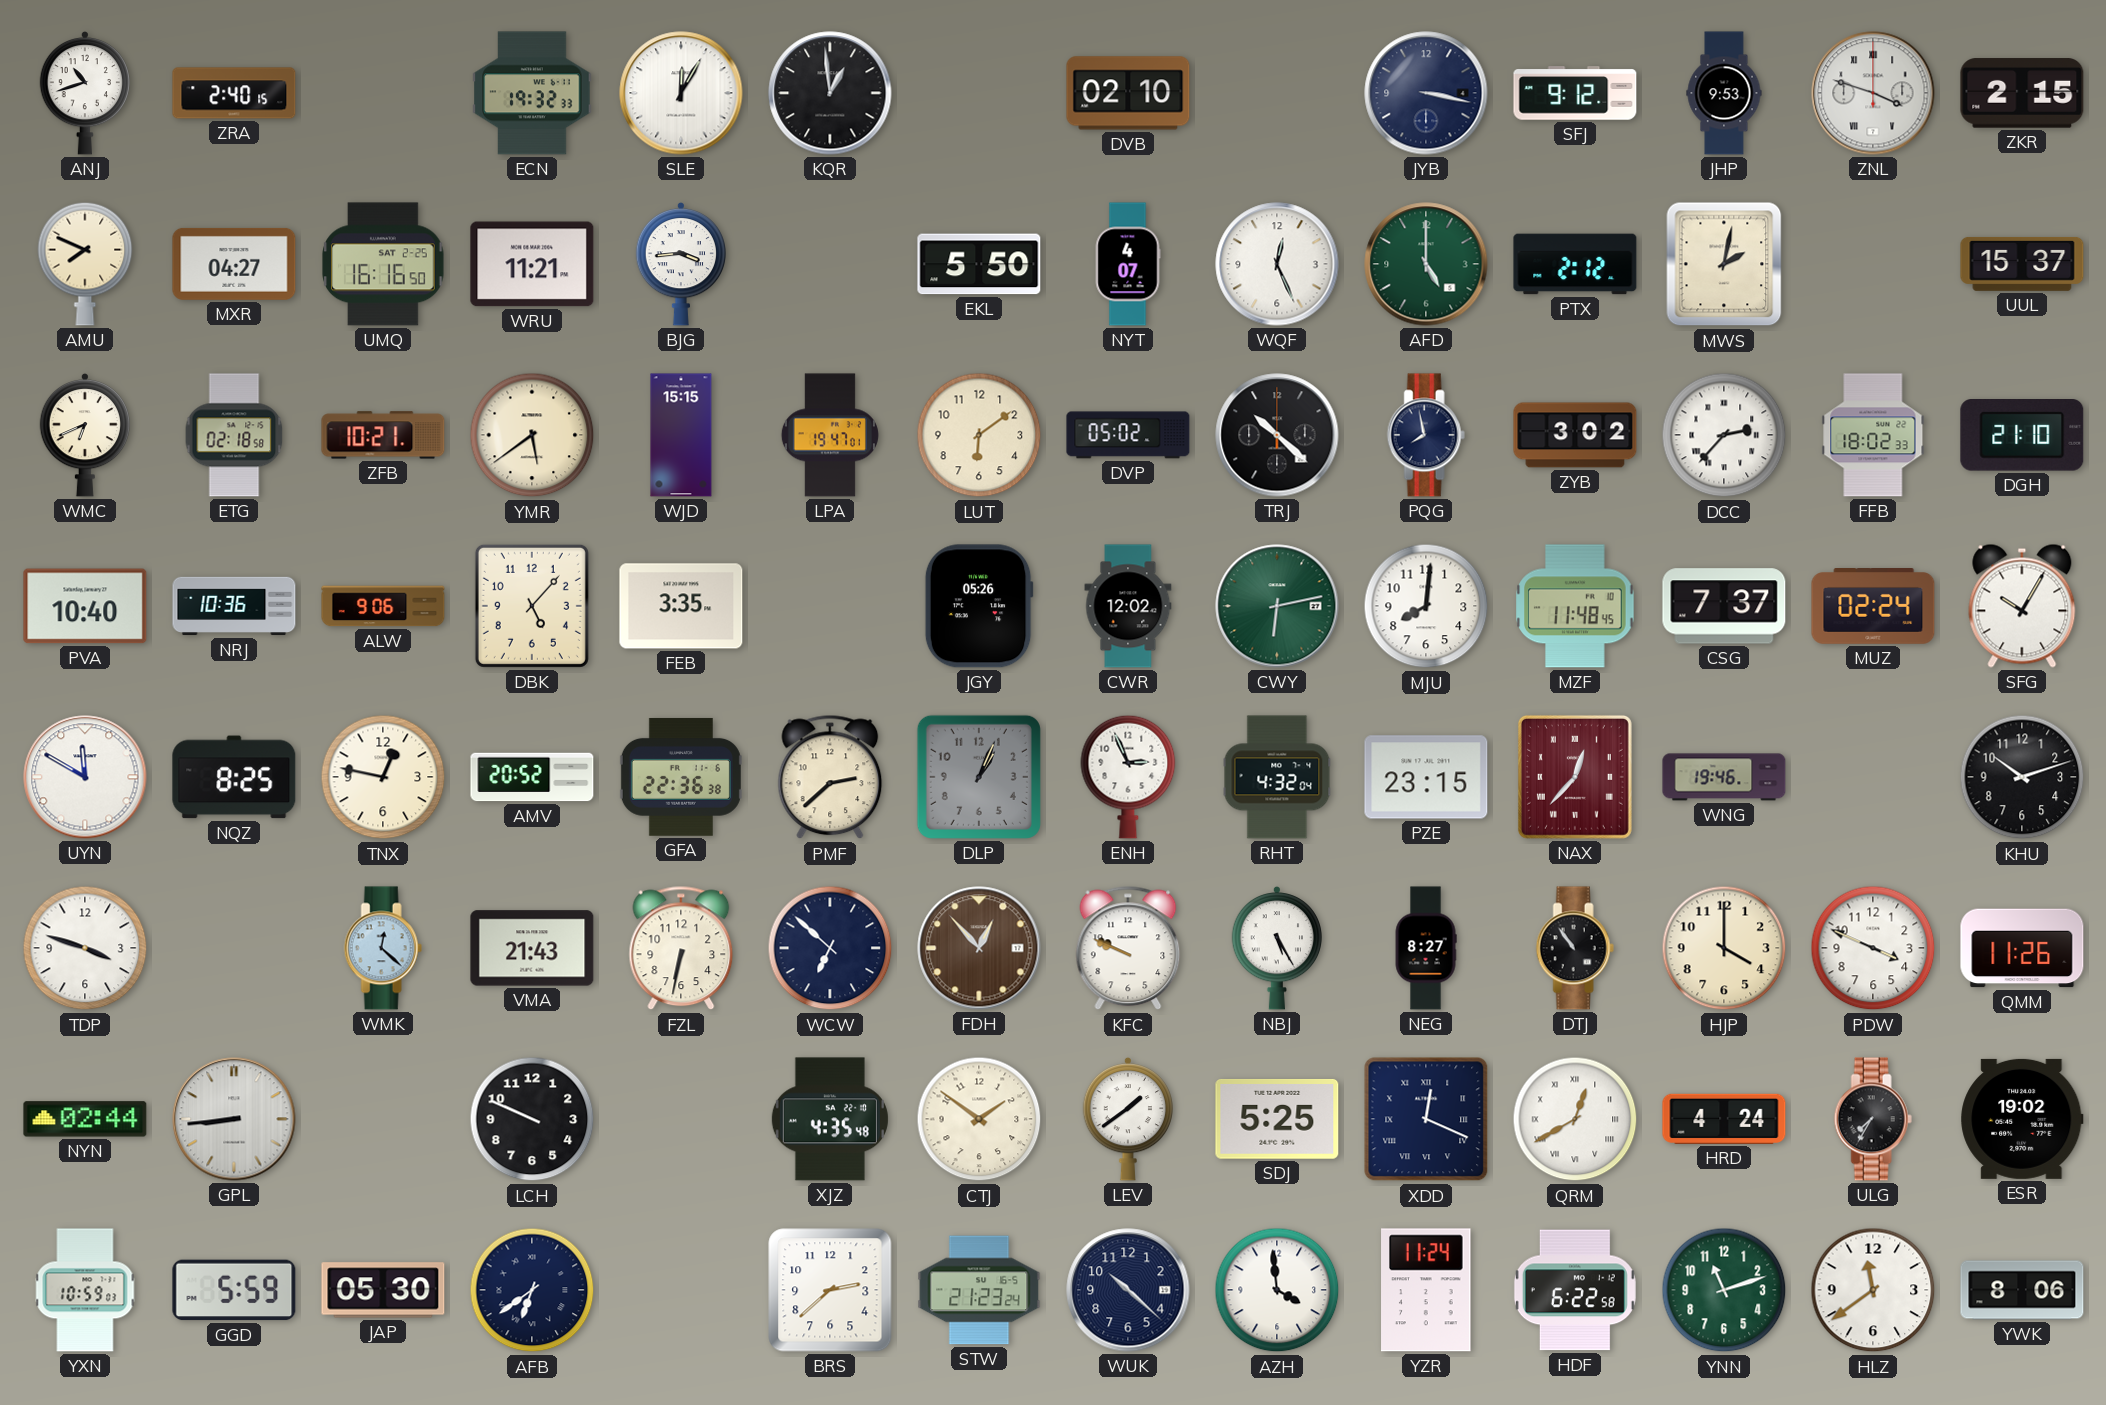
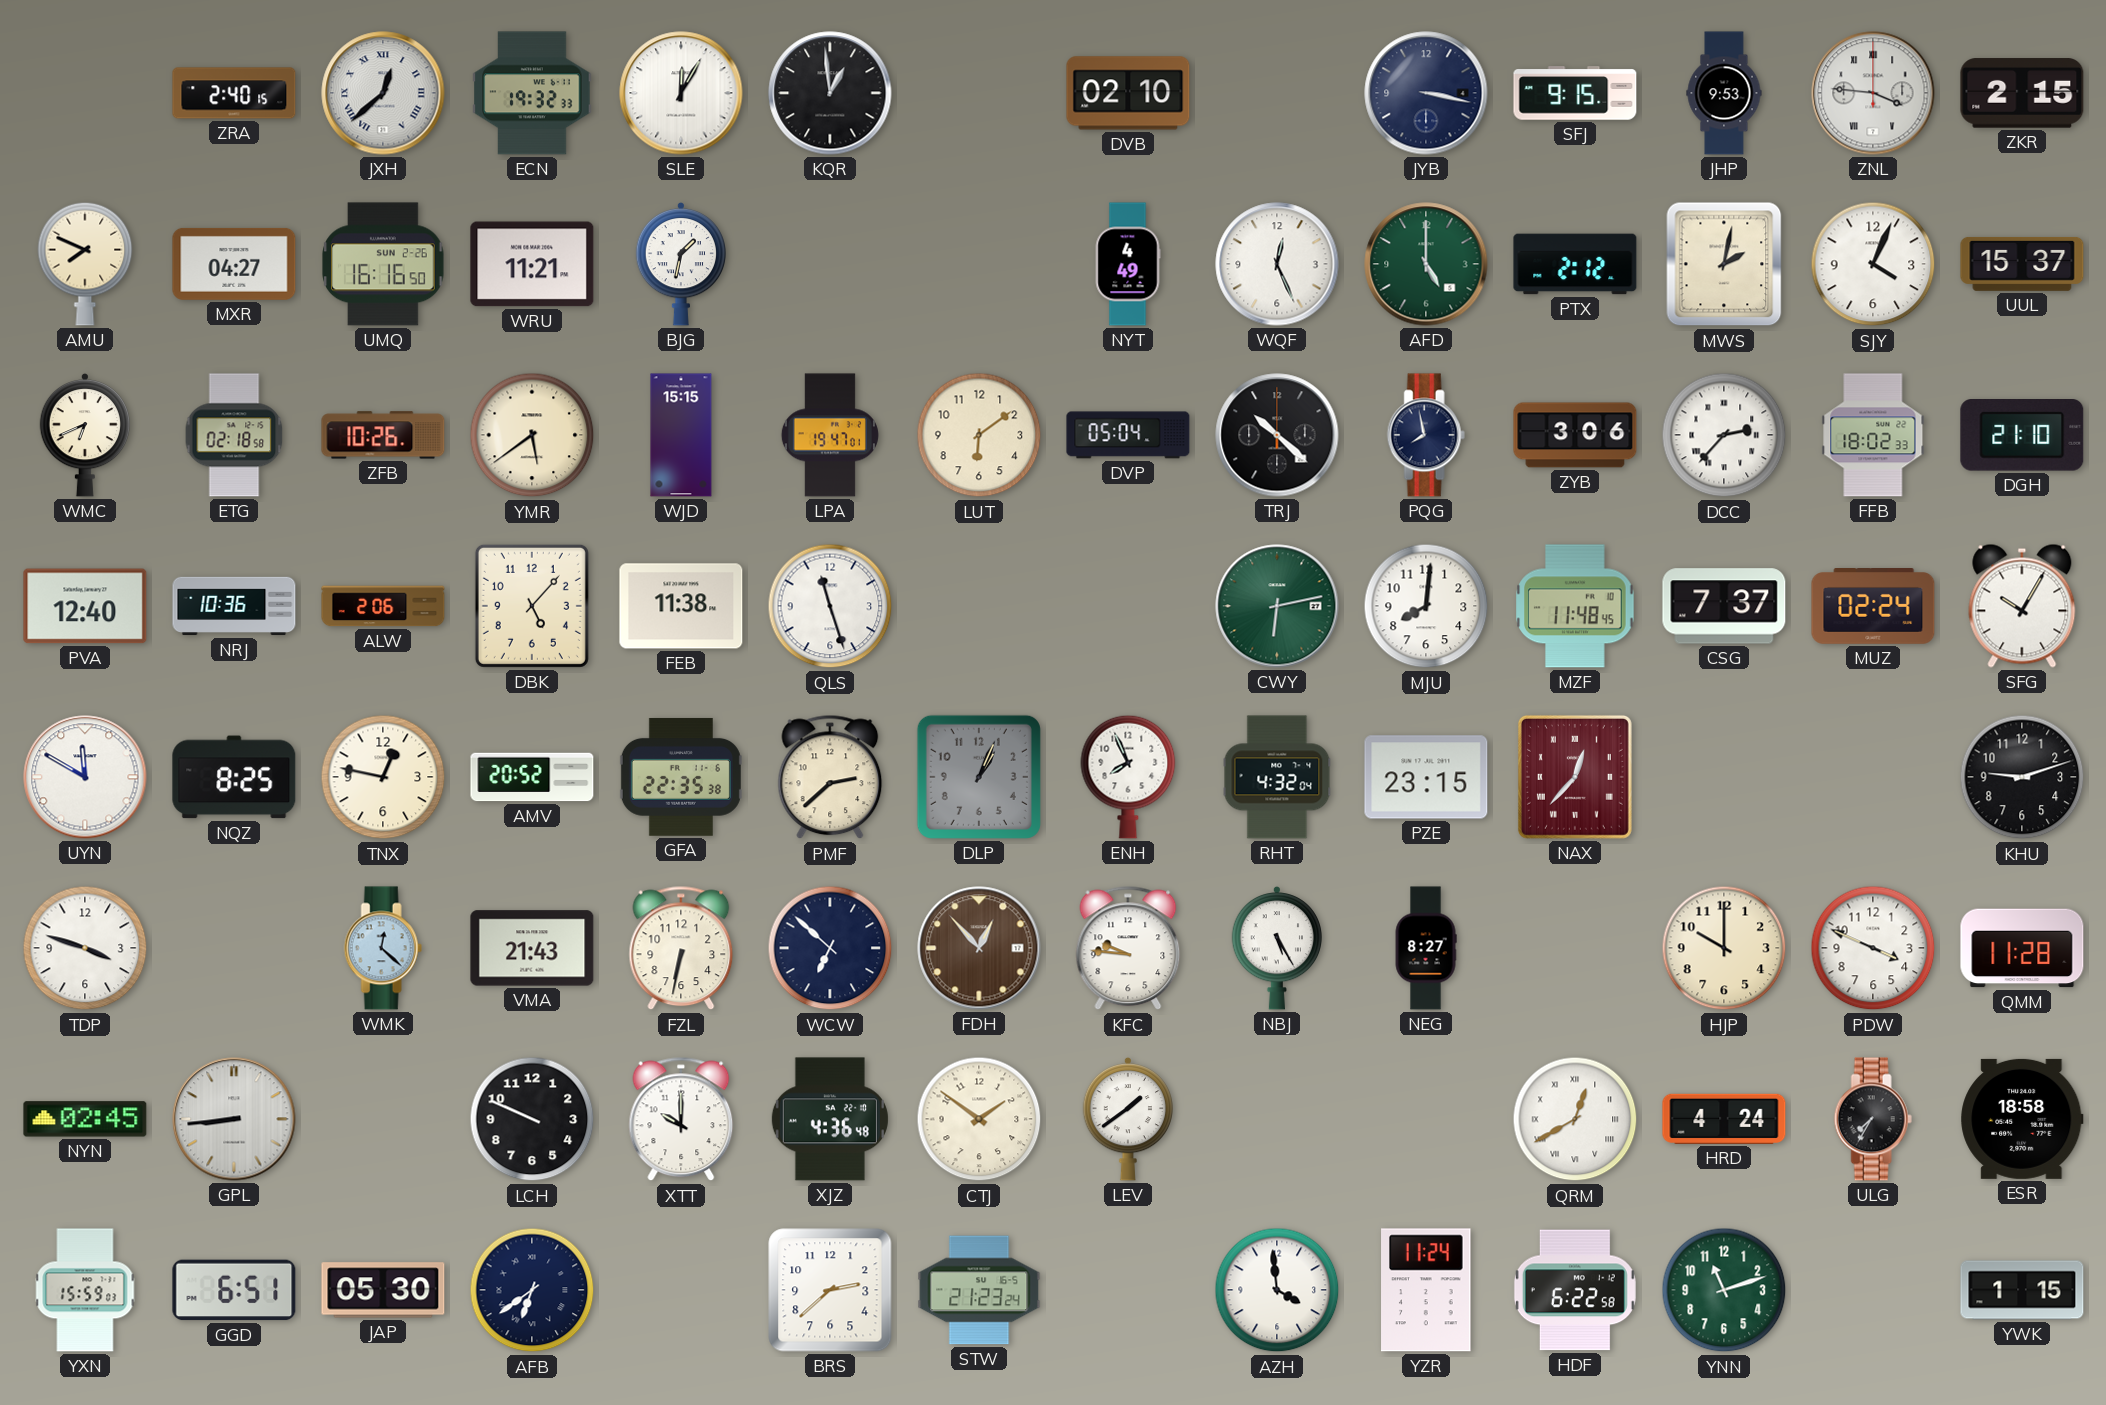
ANJ: 10:42 -> none
JXH: none -> 12:38
SFJ: 9:12 -> 9:15
ZNL: 3:48 -> 3:46
UMQ date: SAT 2-25 -> SUN 2-26
BJG: 3:44 -> 1:32
EKL: 5:50 -> none
NYT: 4:07 -> 4:49
SJY: none -> 4:04
ZFB: 10:21 -> 10:26
DVP: 05:02 -> 05:04
ZYB: 3:02 -> 3:06
PVA: 10:40 -> 12:40
ALW: 9:06 -> 2:06
FEB: 3:35 -> 11:38
QLS: none -> 11:27
JGY: 05:26 -> none
CWR: 12:02 -> none
GFA: 22:36 -> 22:35
ENH: 2:56 -> 7:56
WNG: 19:46 -> none
KHU: 10:12 -> 9:12
KFC: 9:49 -> 9:46
DTJ: 10:54 -> none
HJP: 4:00 -> 10:00
QMM: 11:26 -> 11:28
NYN: 02:44 -> 02:45
XTT: none -> 10:00
XJZ: 4:35 -> 4:36
SDJ: 5:25 -> none
XDD: 12:19 -> none
ESR: 19:02 -> 18:58
YXN: 10:59 -> 15:59
GGD: 5:59 -> 6:51
WUK: 10:22 -> none
HLZ: 11:39 -> none
YWK: 8:06 -> 1:15
